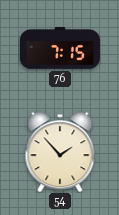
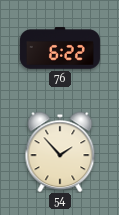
76: 7:15 -> 6:22
